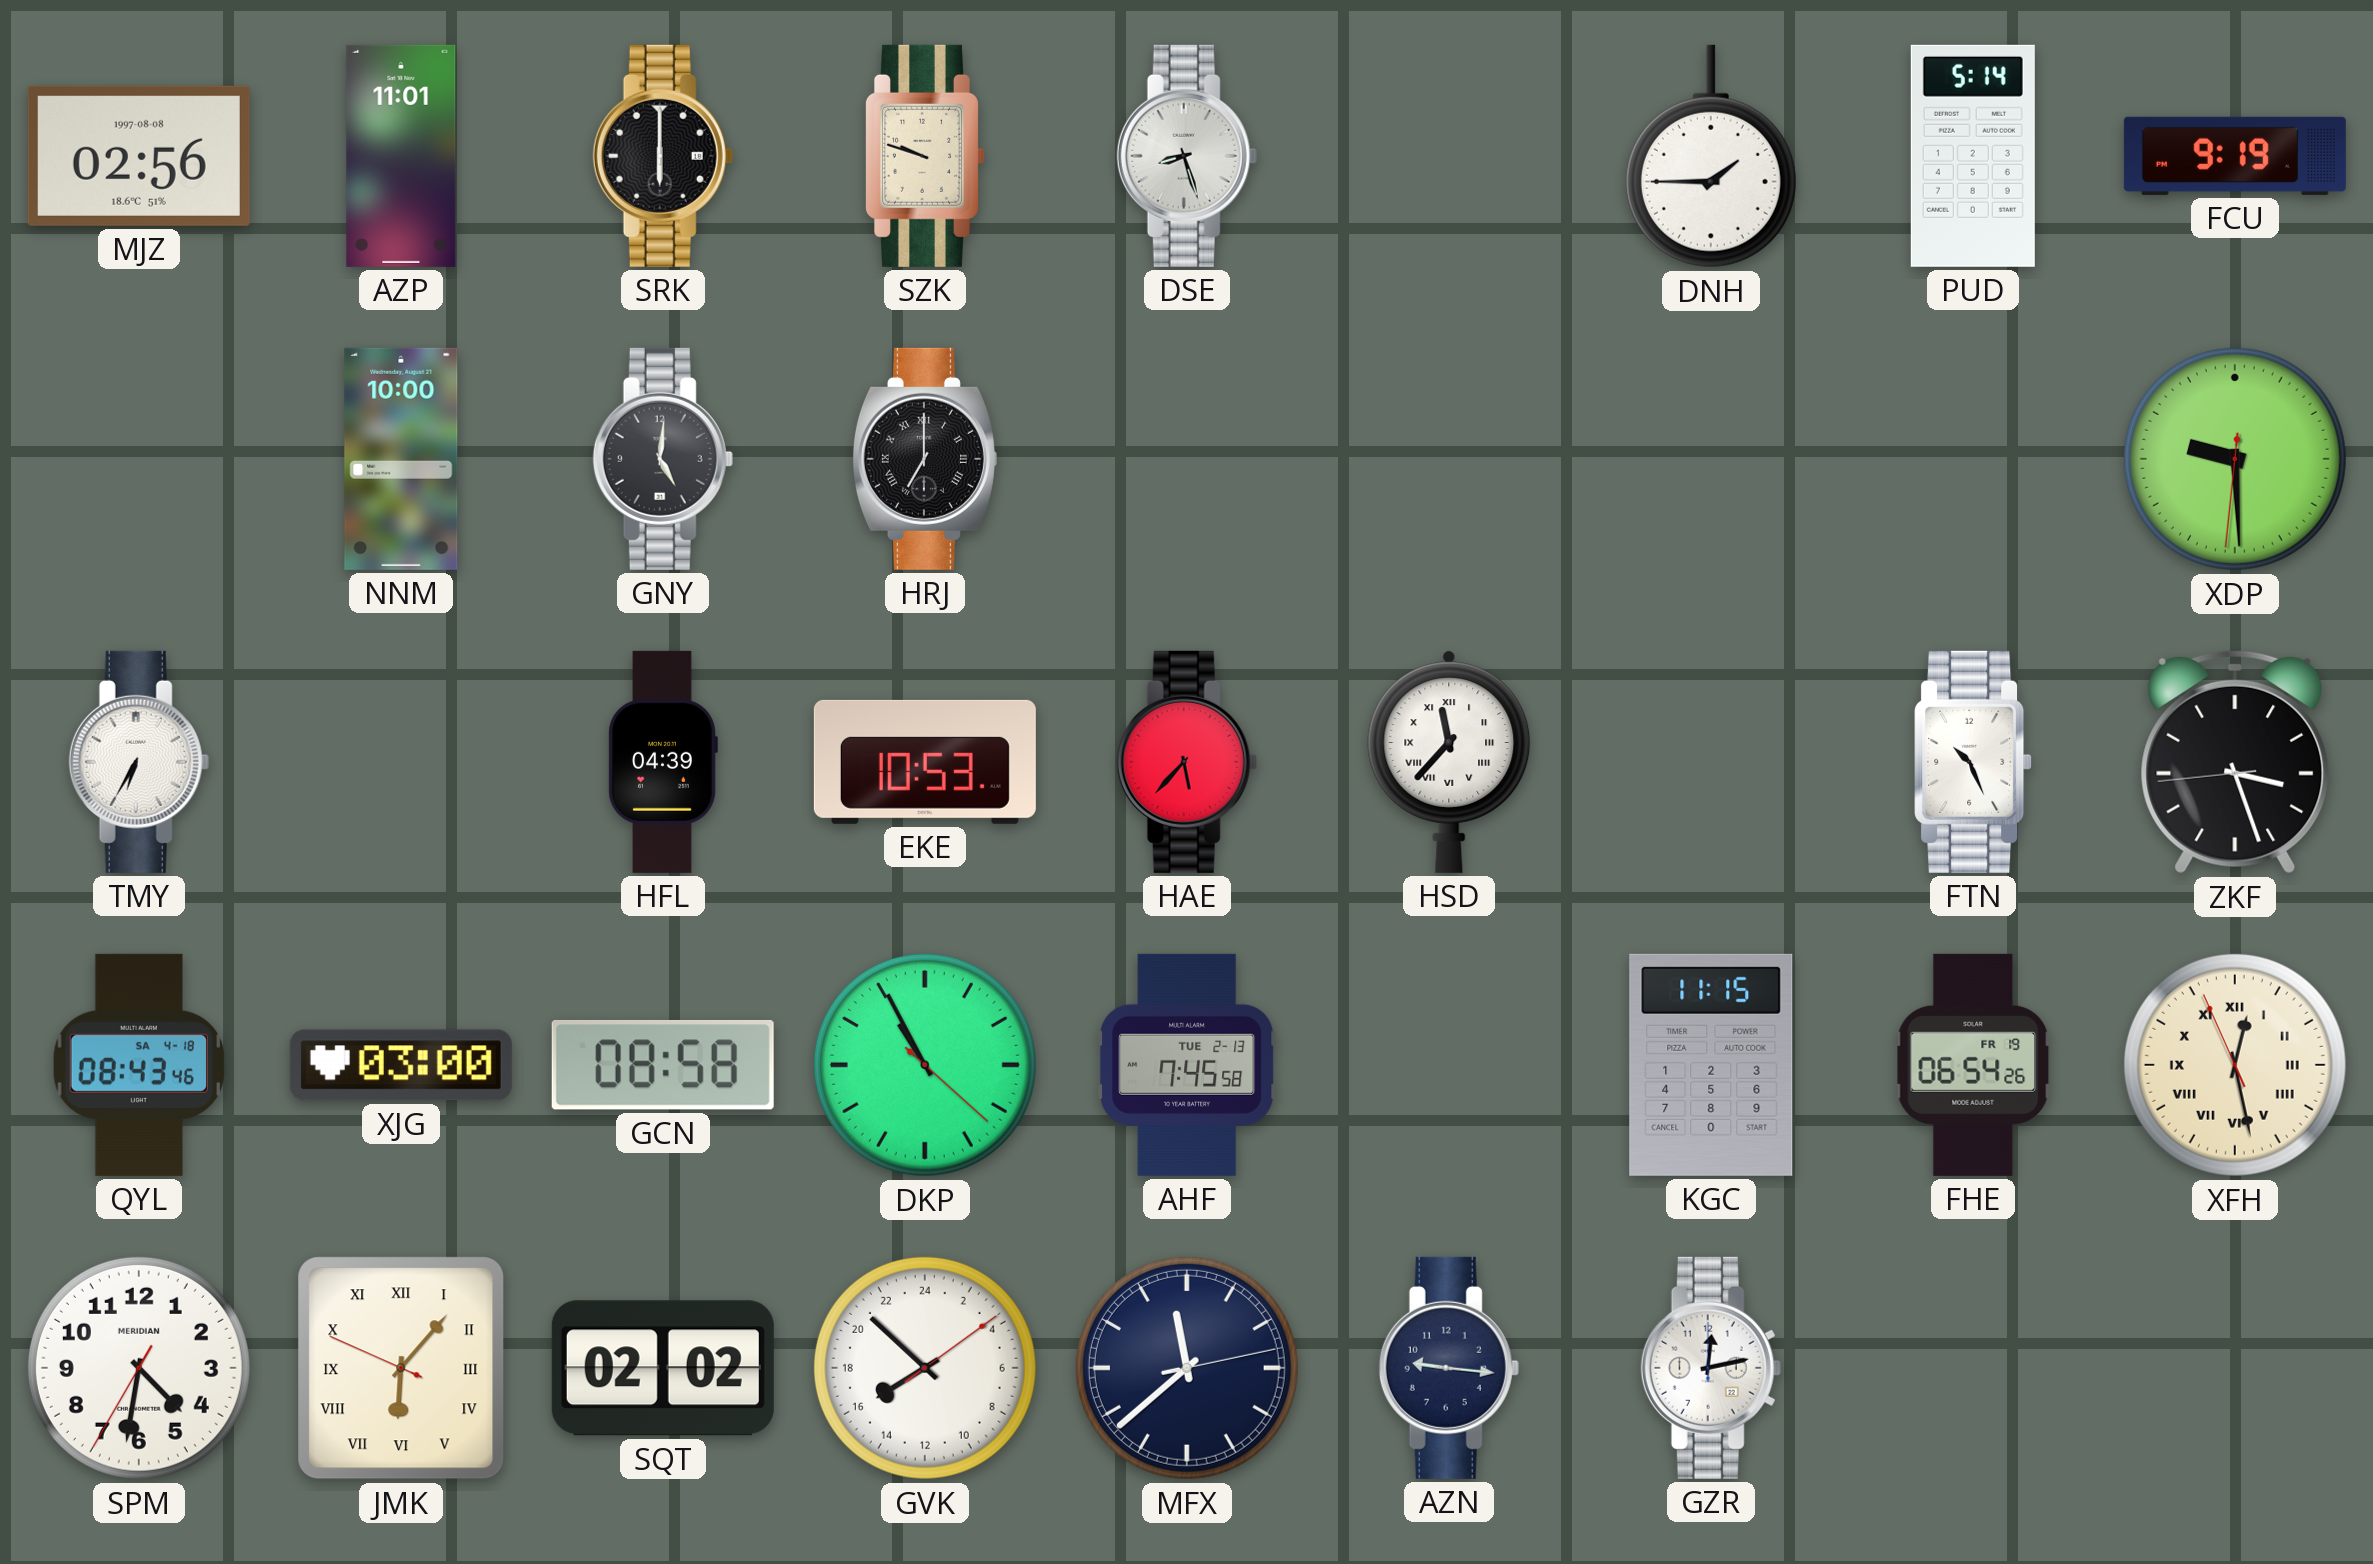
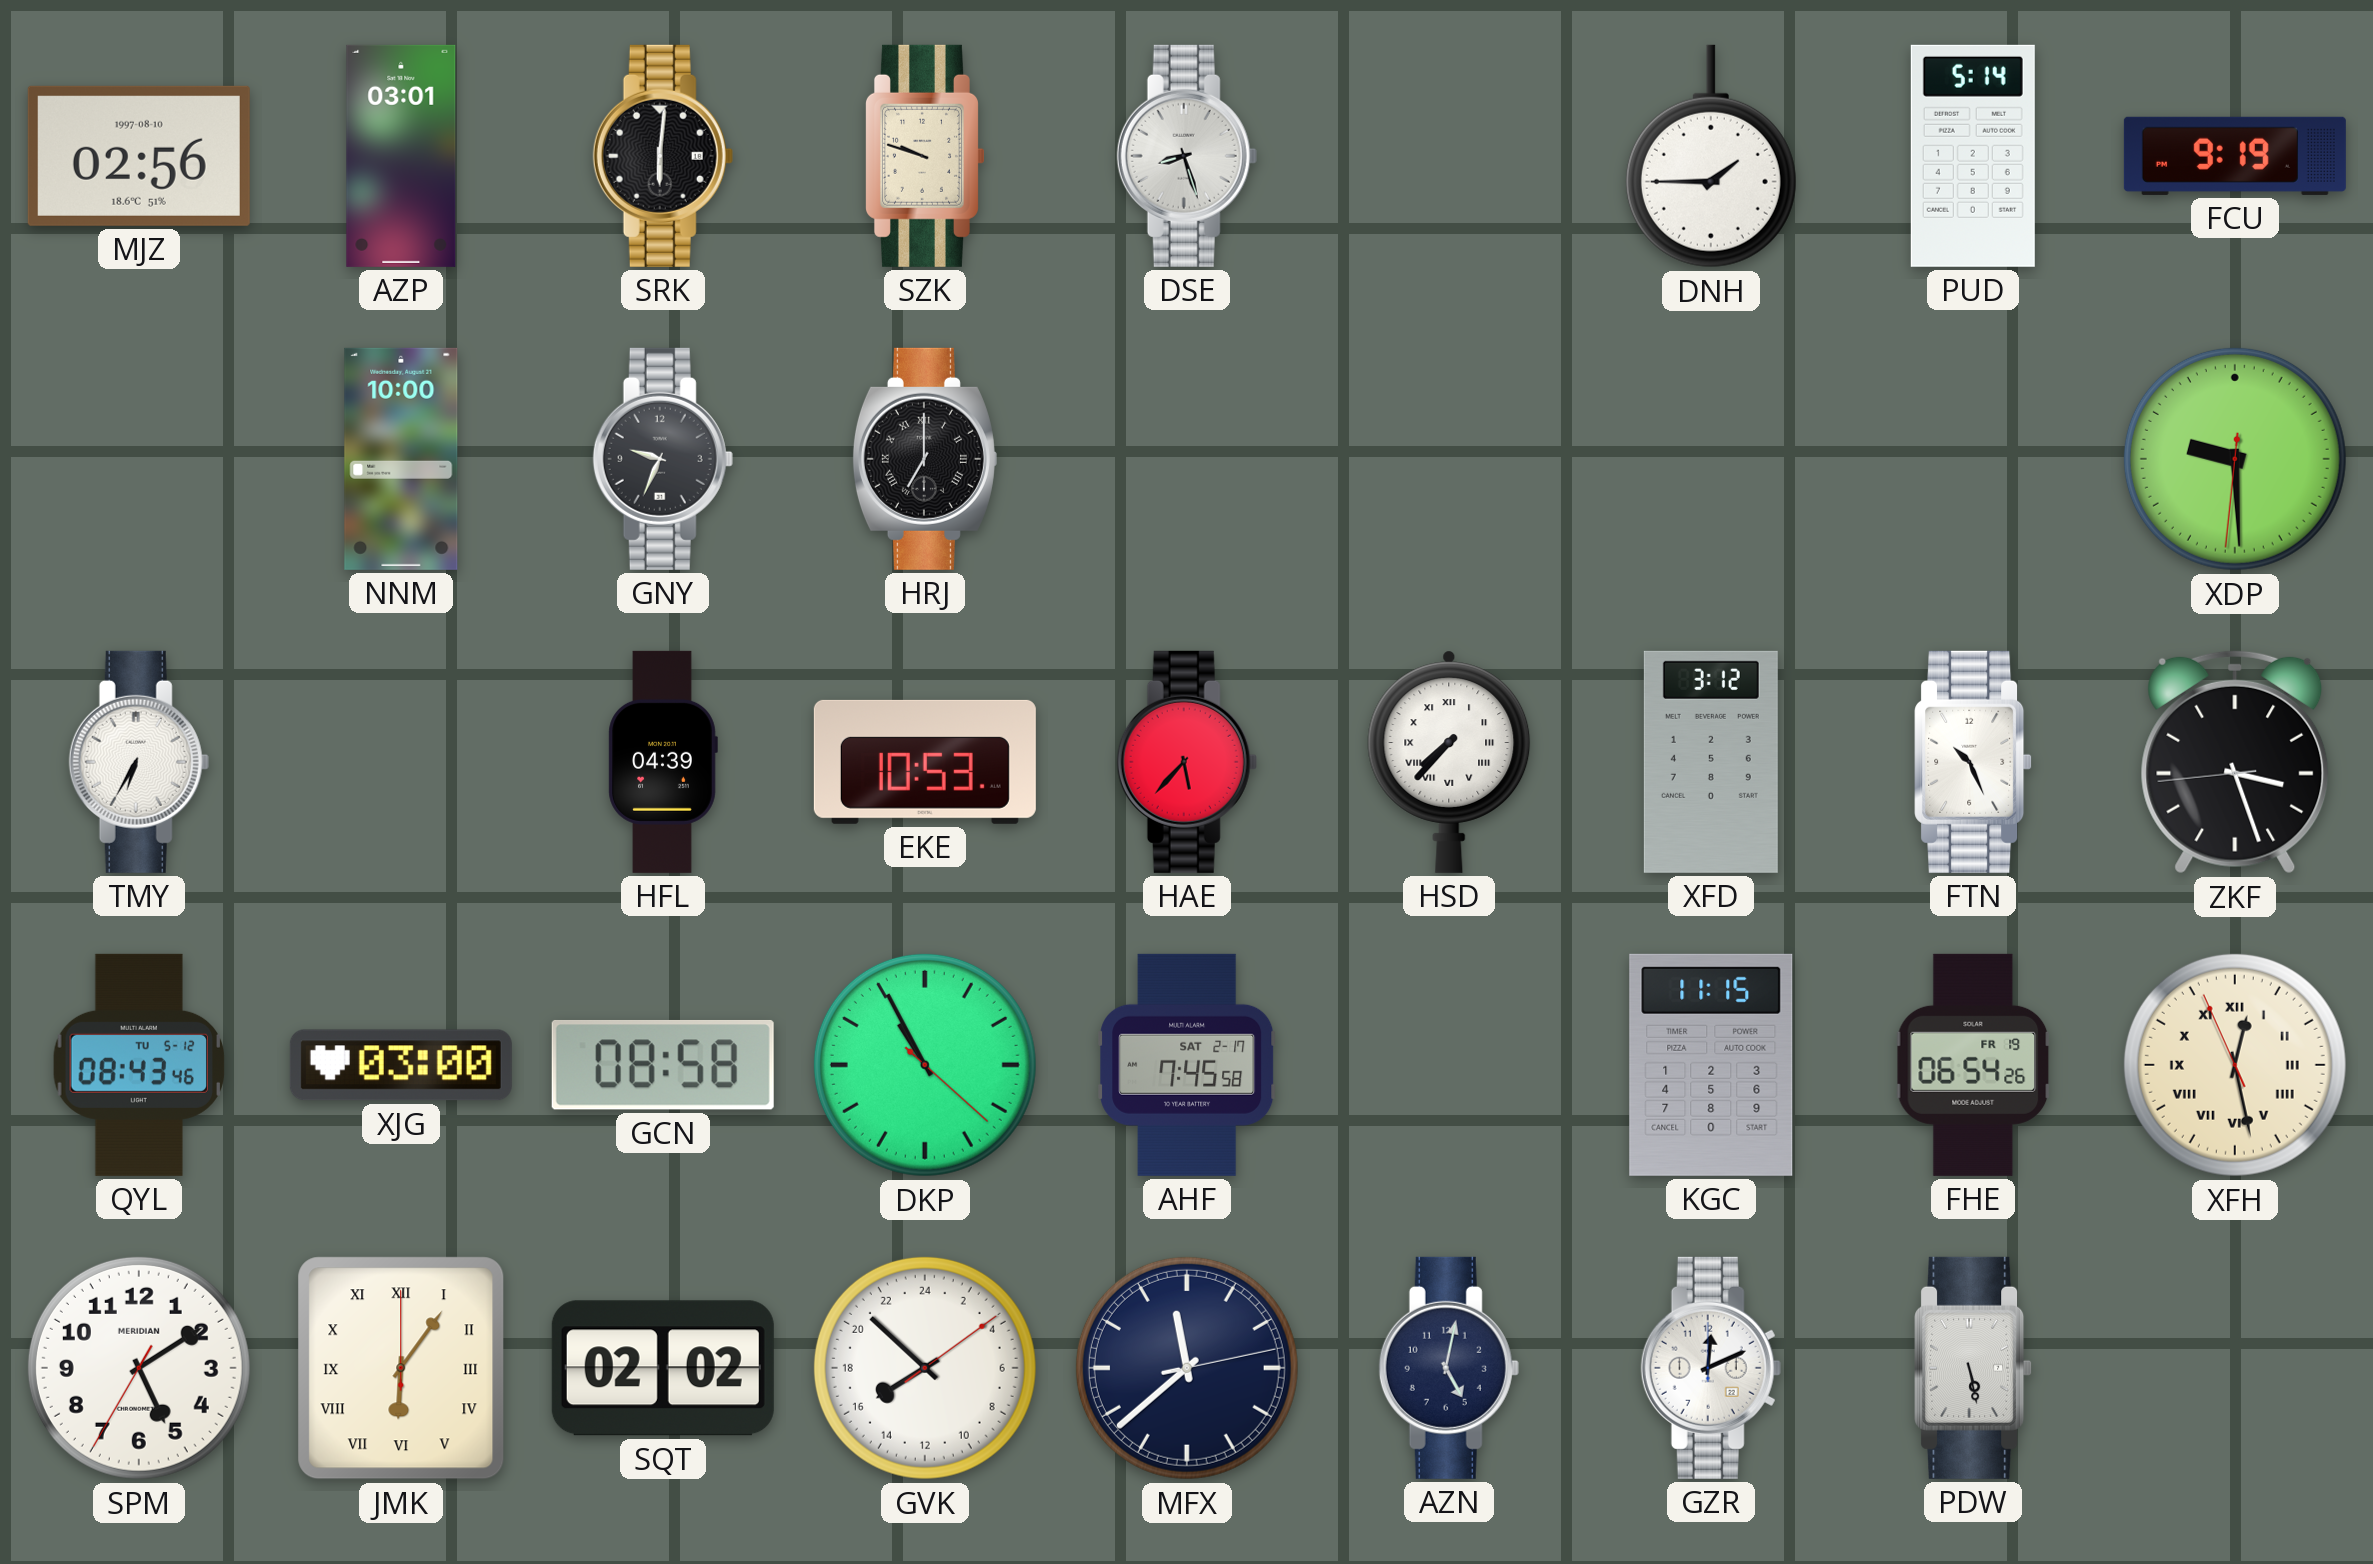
MJZ date: 1997-08-08 -> 1997-08-10
AZP: 11:01 -> 03:01
SRK: 6:00 -> 6:01
GNY: 5:01 -> 9:34
HSD: 11:37 -> 7:37
XFD: none -> 3:12
QYL date: SA 4-18 -> TU 5-12
AHF date: TUE 2-13 -> SAT 2-17
SPM: 4:31 -> 5:09
JMK: 6:06:49 -> 6:06:00
AZN: 9:16 -> 5:02
GZR: 12:13 -> 12:11
PDW: none -> 5:28
